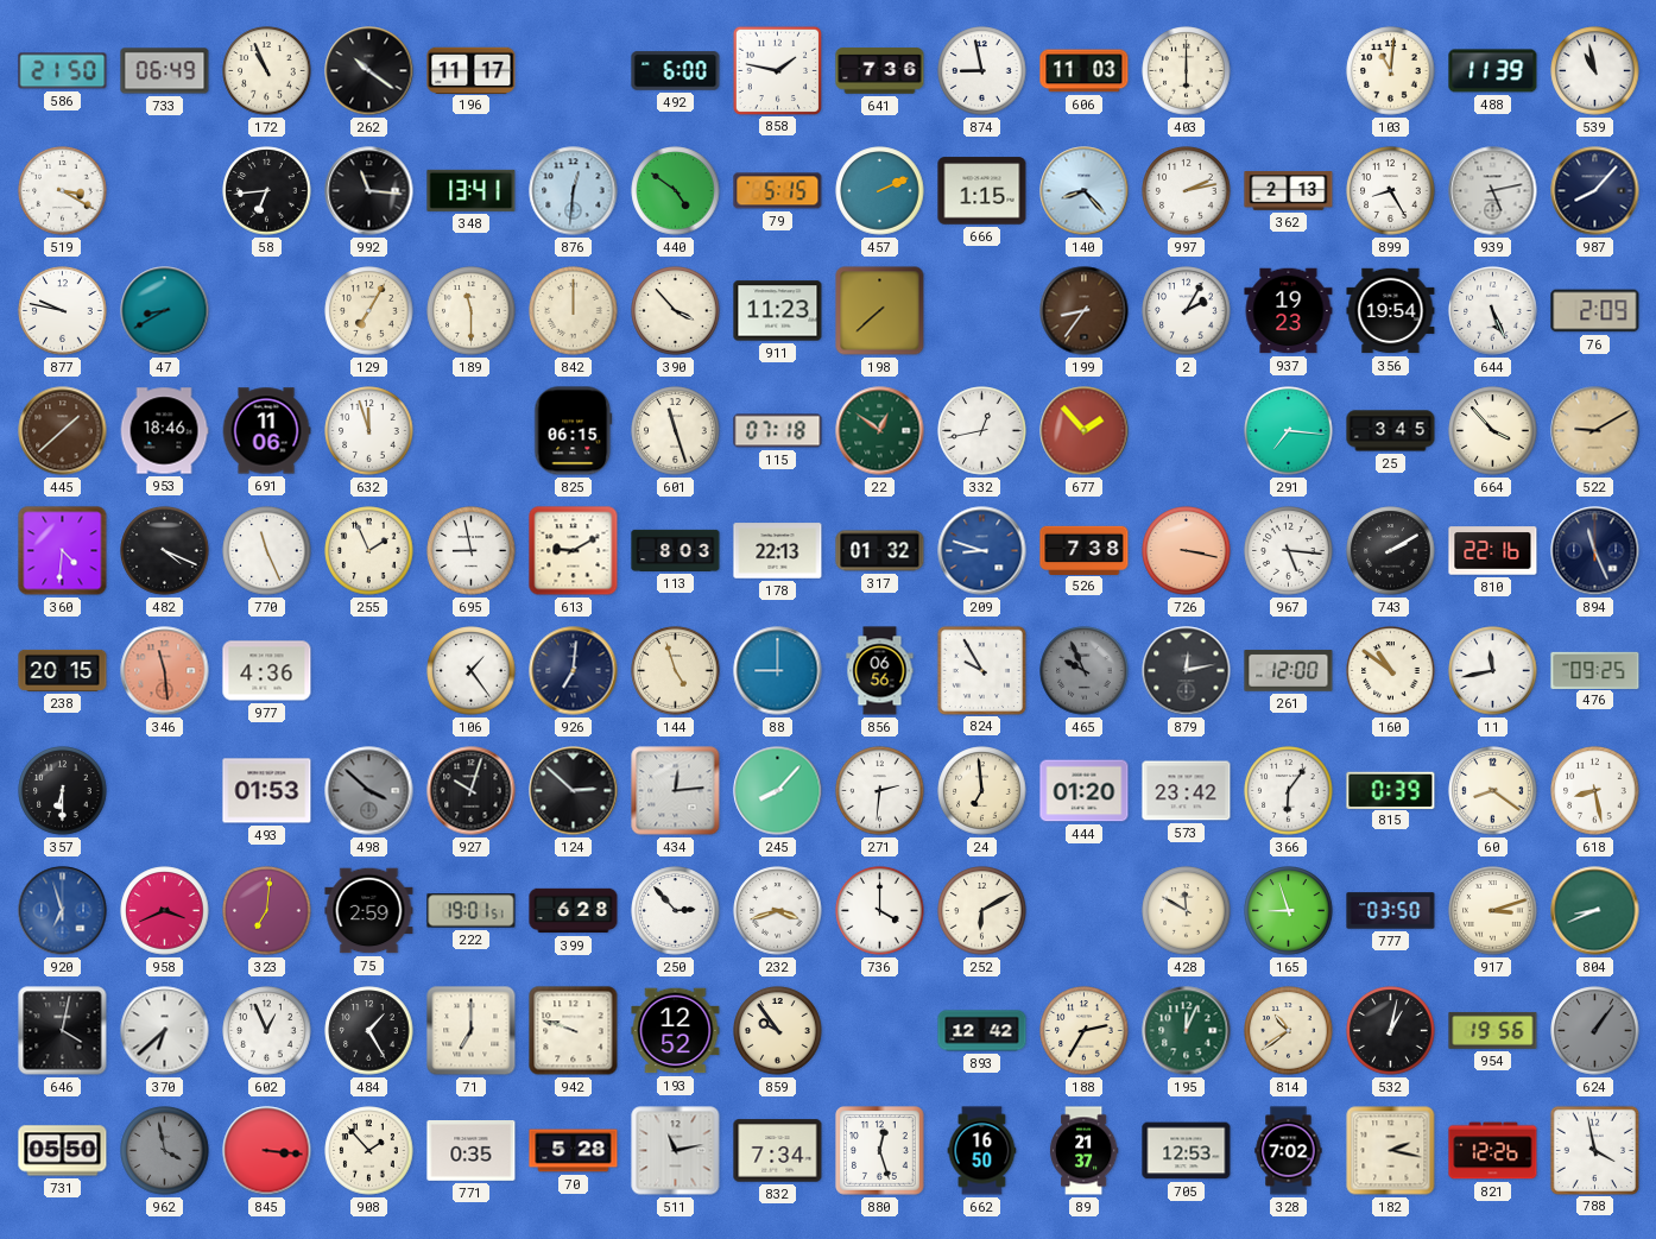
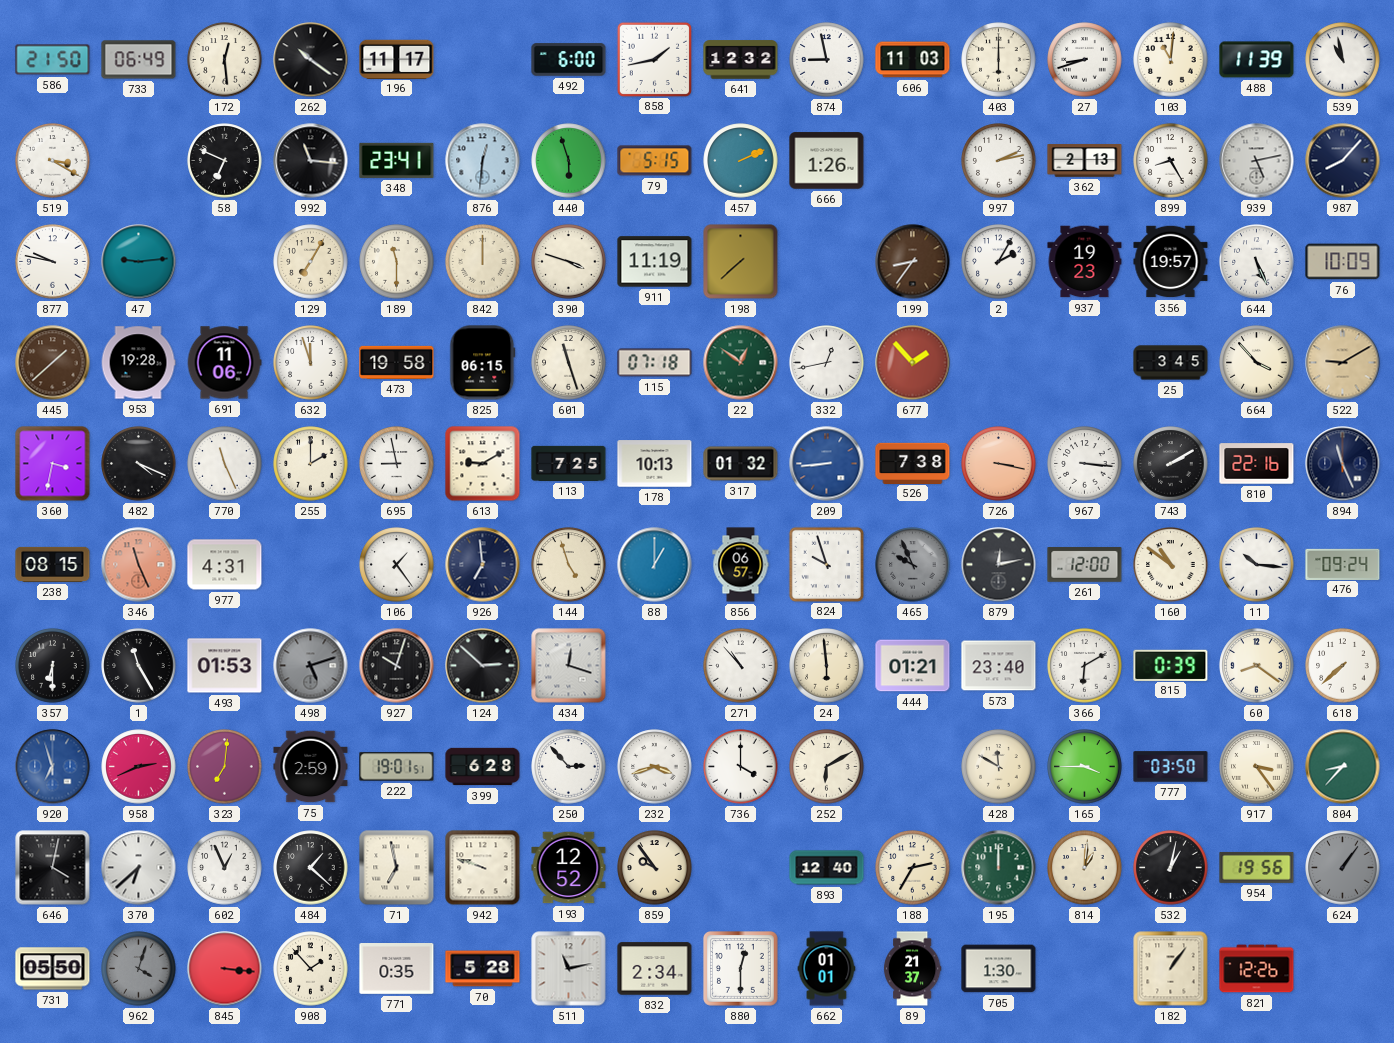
172: 10:56 -> 12:29
858: 1:47 -> 1:43
641: 7:36 -> 12:32
27: none -> 8:42
58: 6:44 -> 6:49
348: 13:41 -> 23:41
440: 4:51 -> 5:57
666: 1:15 -> 1:26
140: 8:23 -> none
47: 8:40 -> 9:14
390: 3:53 -> 3:48
911: 11:23 -> 11:19
356: 19:54 -> 19:57
76: 2:09 -> 10:09
953: 18:46 -> 19:28
473: none -> 19:58
291: 7:16 -> none
360: 4:31 -> 3:32
255: 1:56 -> 2:00
113: 8:03 -> 7:25
178: 22:13 -> 10:13
209: 8:48 -> 8:44
967: 5:16 -> 3:16
238: 20:15 -> 08:15
346: 11:29 -> 11:26
977: 4:36 -> 4:31
926: 7:01 -> 6:59
88: 9:00 -> 1:00
856: 06:56 -> 06:57
824: 9:55 -> 9:57
11: 11:43 -> 10:16
476: 09:25 -> 09:24
1: none -> 11:25
498: 3:52 -> 5:12
434: 12:14 -> 12:18
245: 8:07 -> none
271: 2:31 -> 10:53
24: 6:59 -> 5:59
444: 01:20 -> 01:21
573: 23:42 -> 23:40
366: 6:06 -> 6:10
618: 8:28 -> 7:38
958: 3:41 -> 2:41
165: 8:57 -> 3:45
917: 3:12 -> 3:24
804: 8:41 -> 8:37
484: 1:25 -> 1:22
71: 7:00 -> 6:58
893: 12:42 -> 12:40
195: 12:04 -> 12:00
814: 10:39 -> 1:01
962: 3:58 -> 4:03
832: 7:34 -> 2:34
880: 12:27 -> 12:30
662: 16:50 -> 01:01
705: 12:53 -> 1:30
328: 7:02 -> none
182: 2:17 -> 1:06
788: 3:58 -> none
